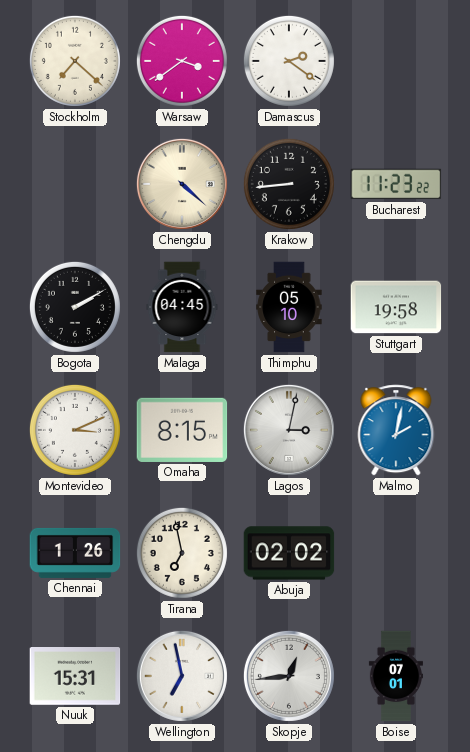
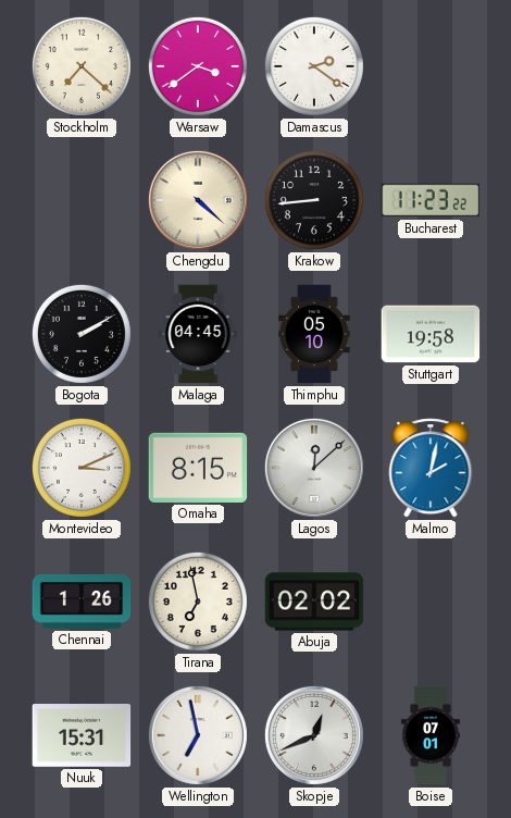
Lagos: 3:02 -> 12:08
Skopje: 12:44 -> 12:41
